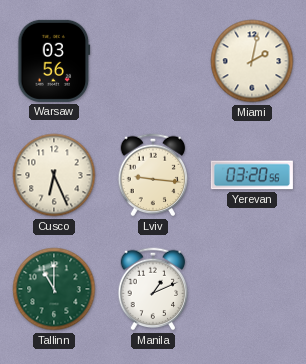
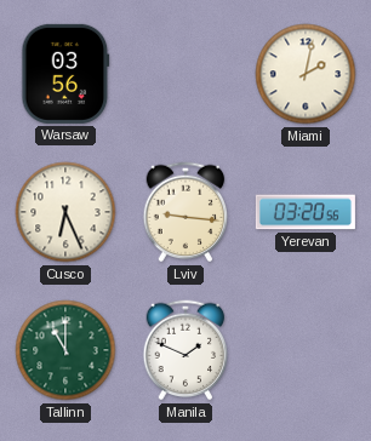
Manila: 1:11 -> 1:49
